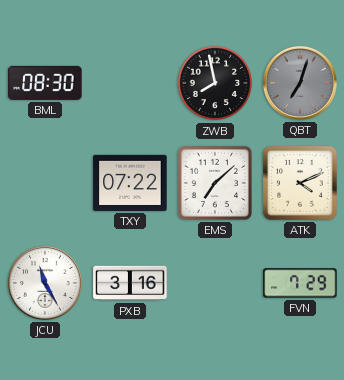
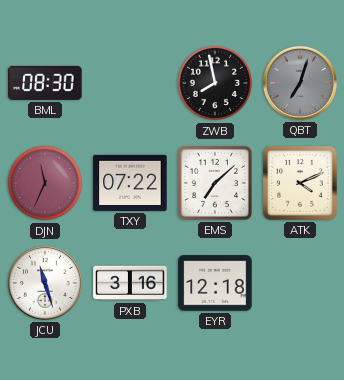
DJN: none -> 11:34
JCU: 11:25 -> 11:27
EYR: none -> 12:18
FVN: 7:29 -> none
